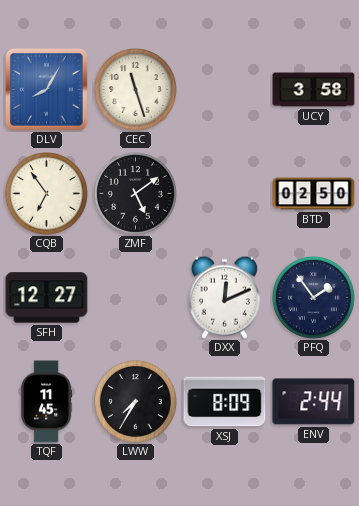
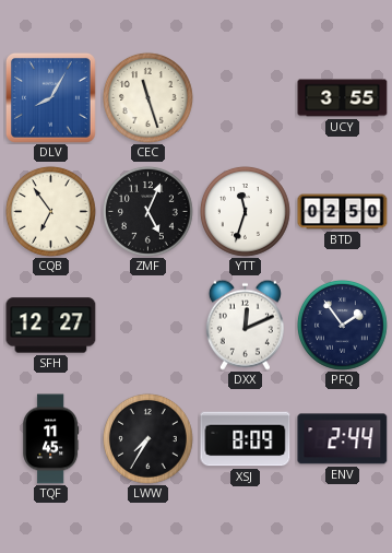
UCY: 3:58 -> 3:55
ZMF: 5:09 -> 5:04
YTT: none -> 11:33
